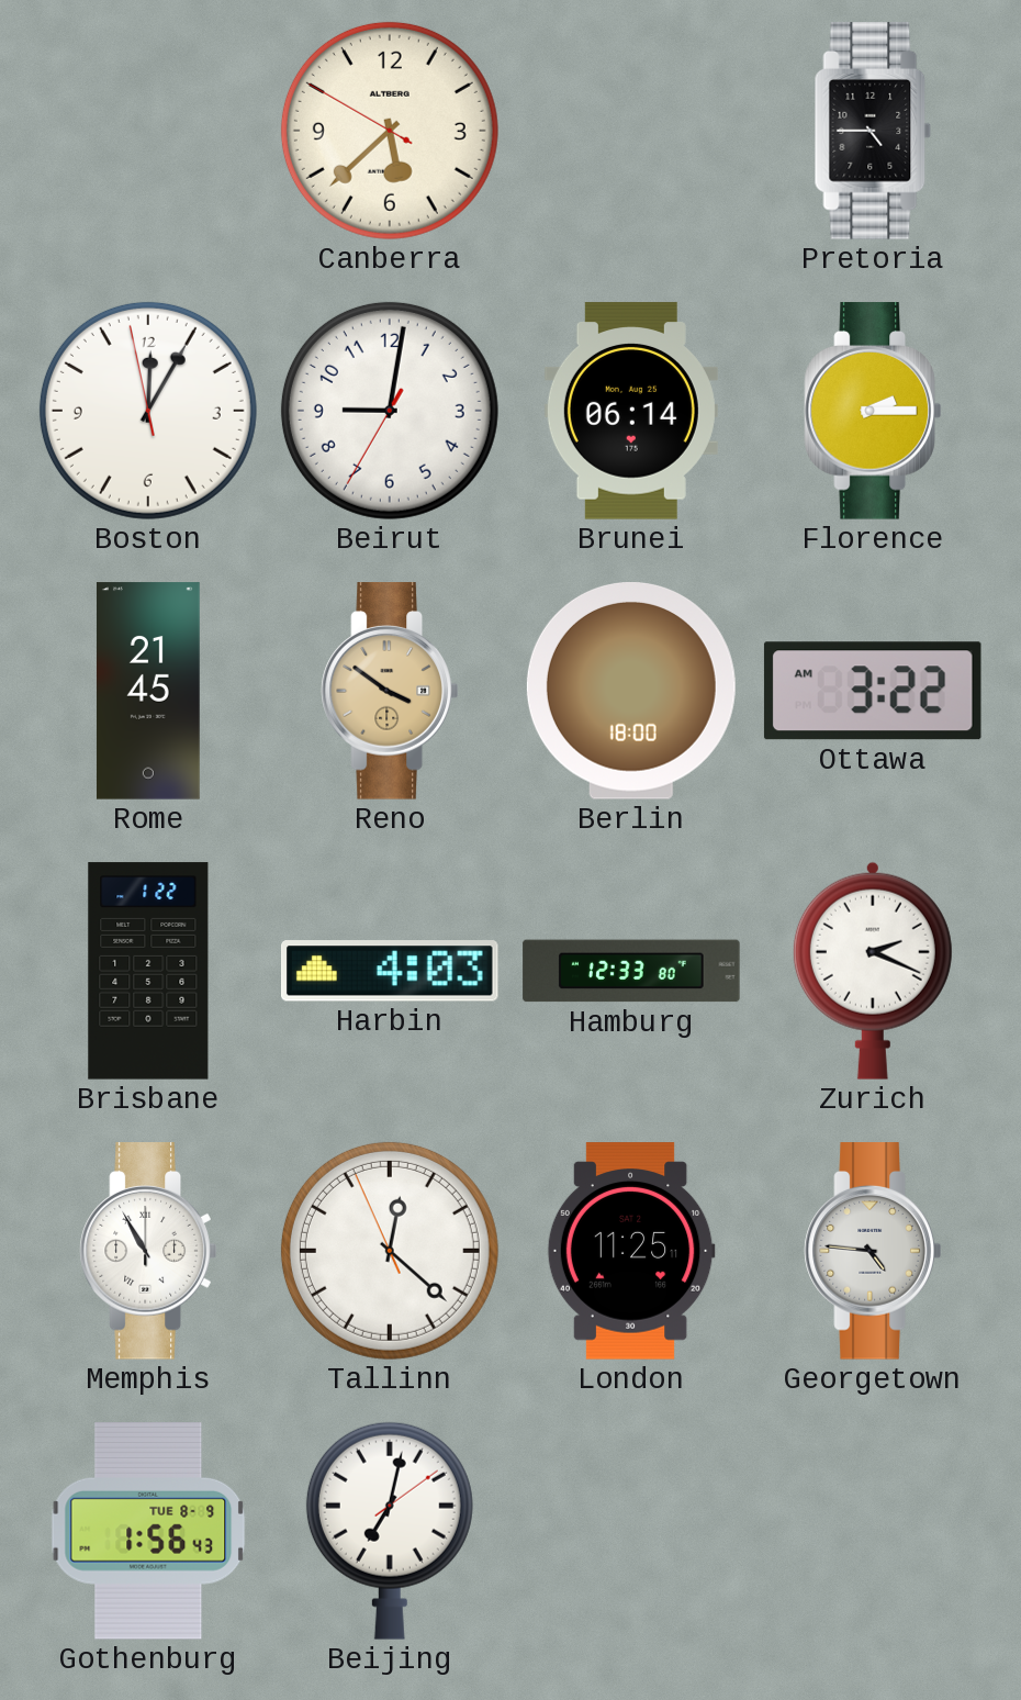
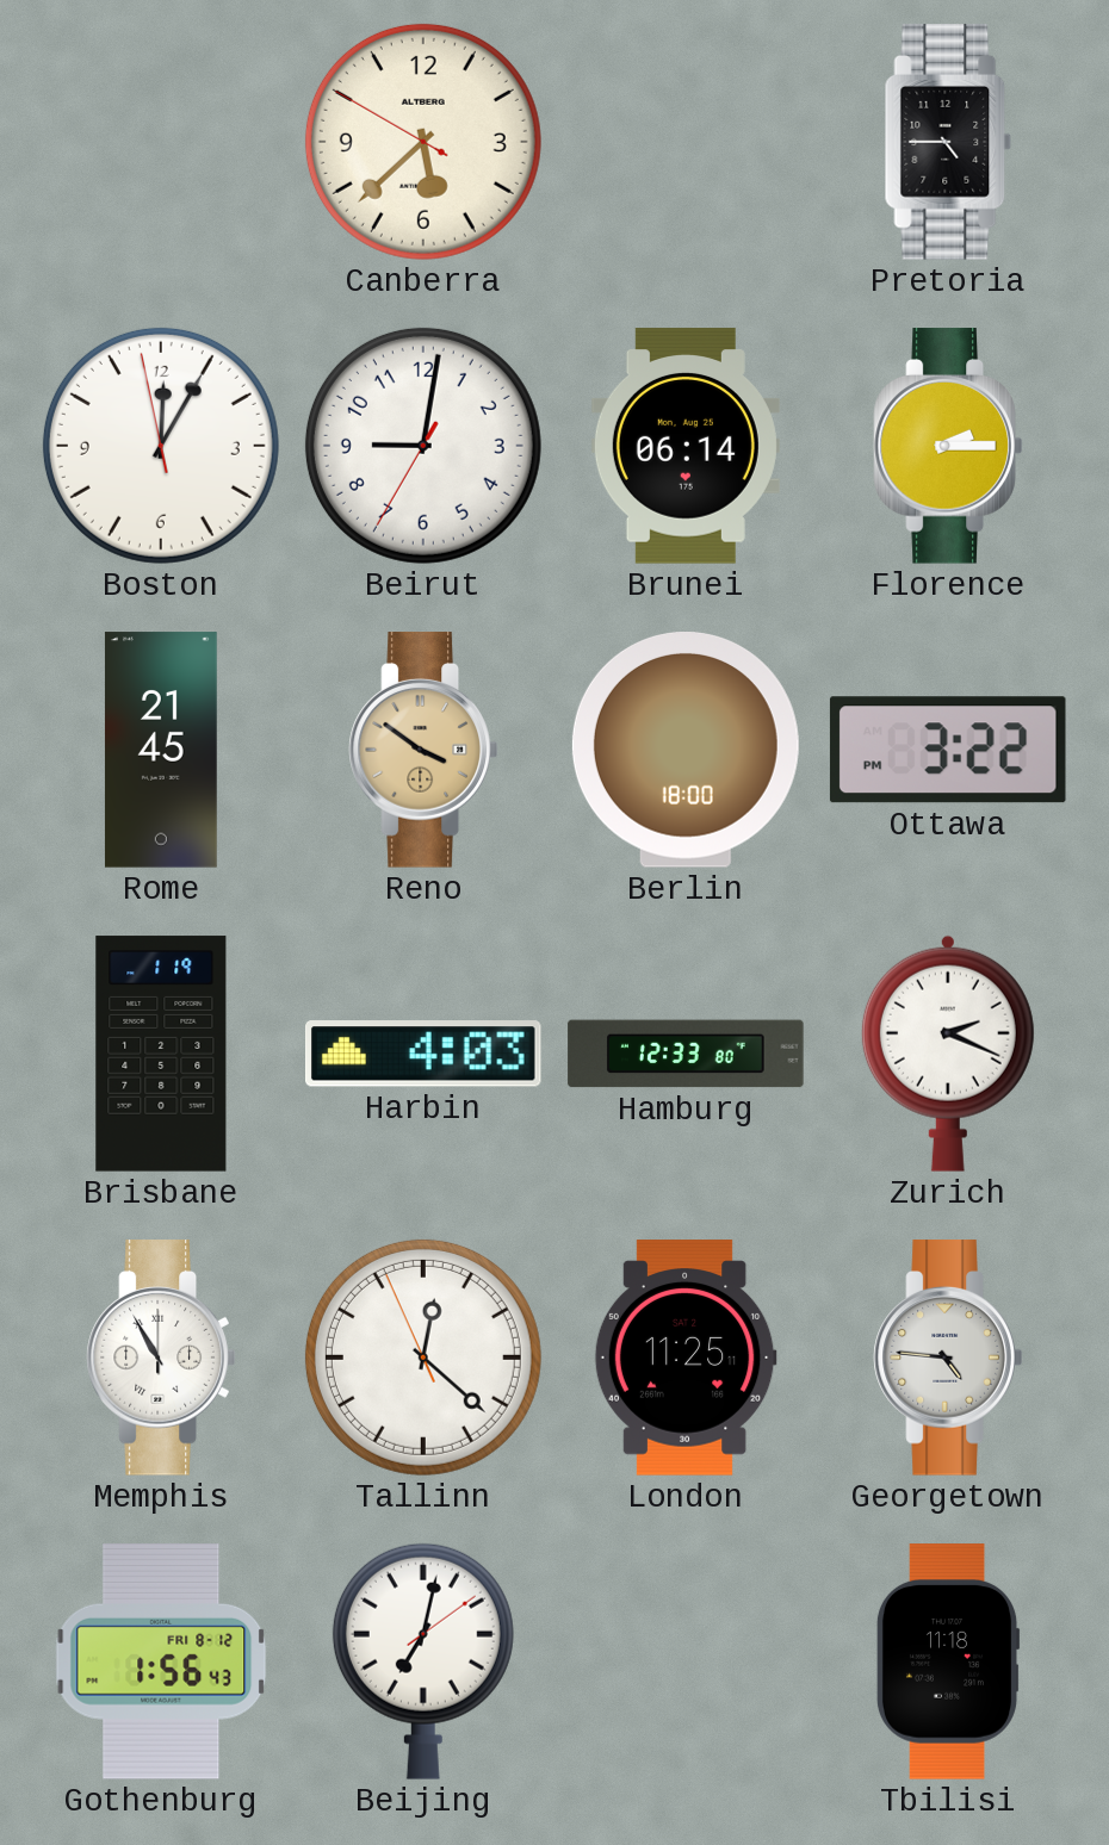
Ottawa: 3:22 AM -> 3:22 PM
Brisbane: 1:22 -> 1:19
Gothenburg date: TUE 8-9 -> FRI 8-12
Tbilisi: none -> 11:18
